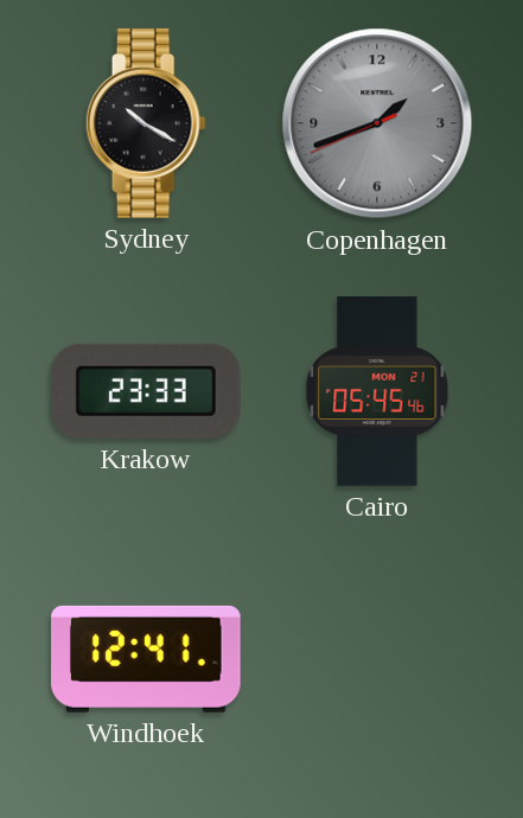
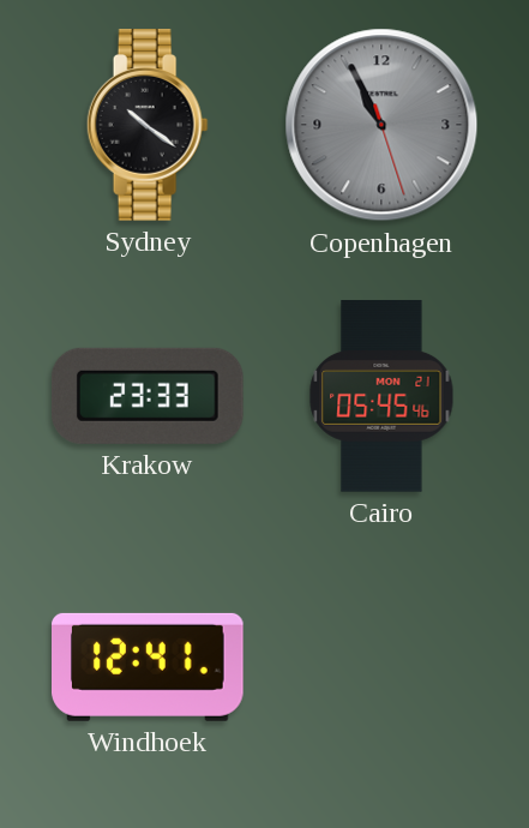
Sydney: 10:20 -> 10:21
Copenhagen: 1:41 -> 10:55
